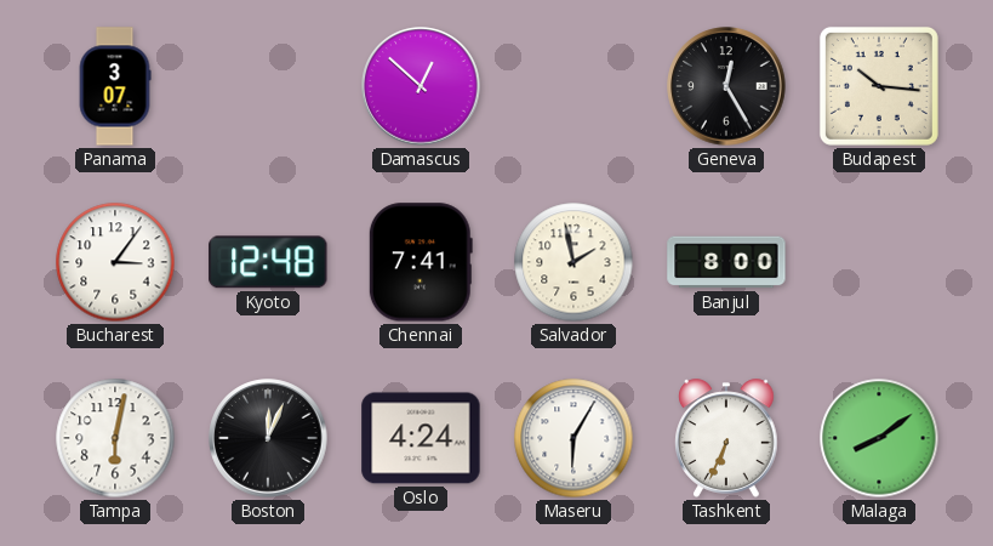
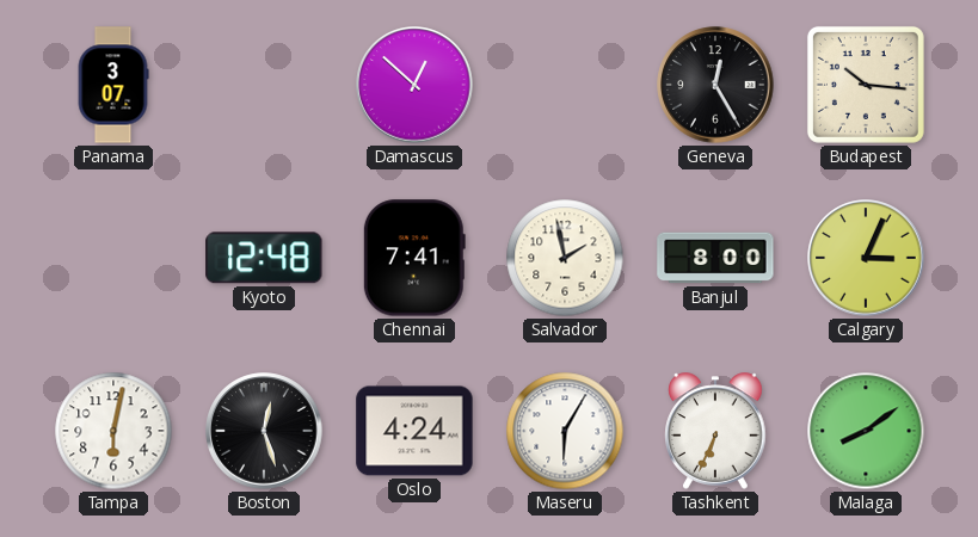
Bucharest: 3:06 -> none
Calgary: none -> 3:04
Boston: 12:04 -> 12:27
